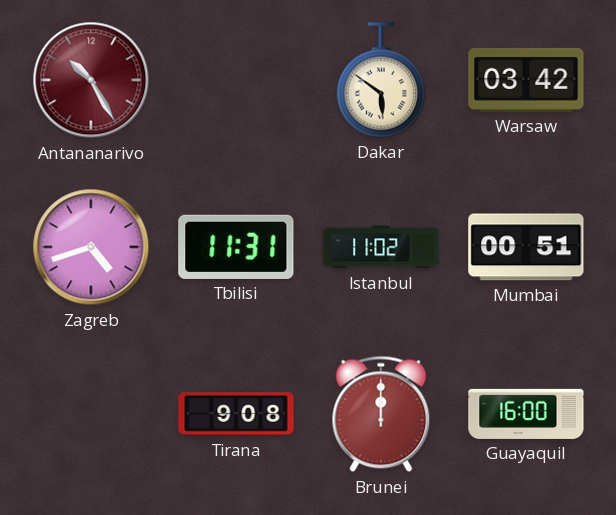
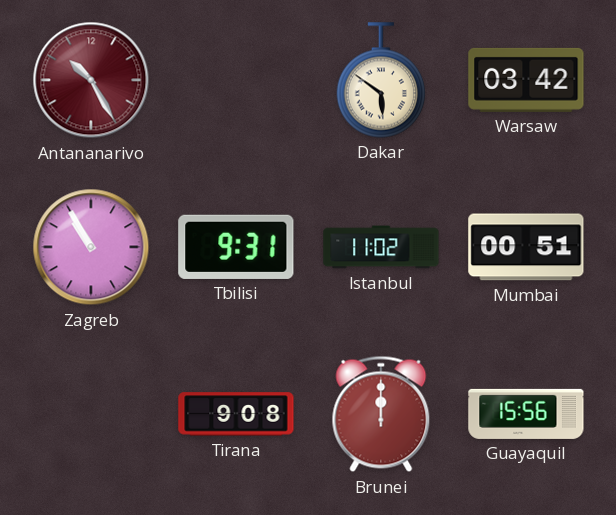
Zagreb: 4:42 -> 10:55
Tbilisi: 11:31 -> 9:31
Guayaquil: 16:00 -> 15:56
